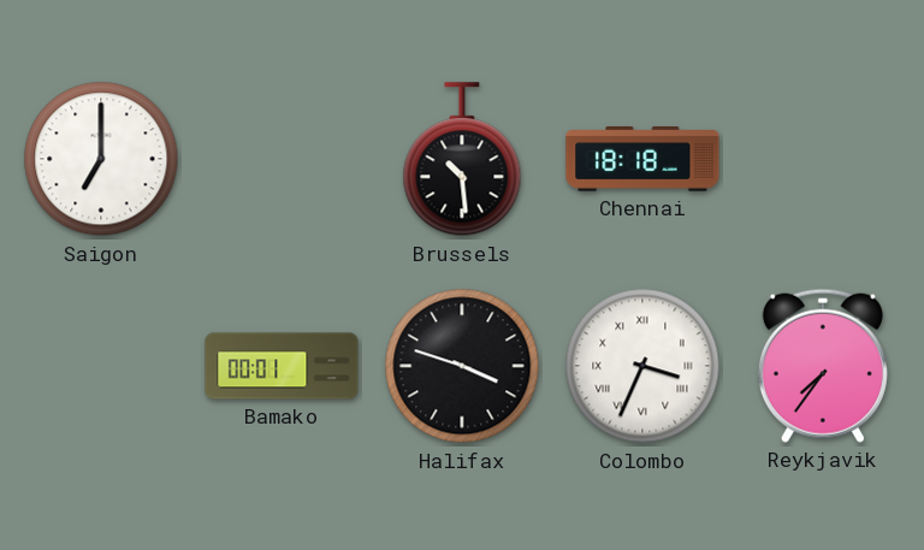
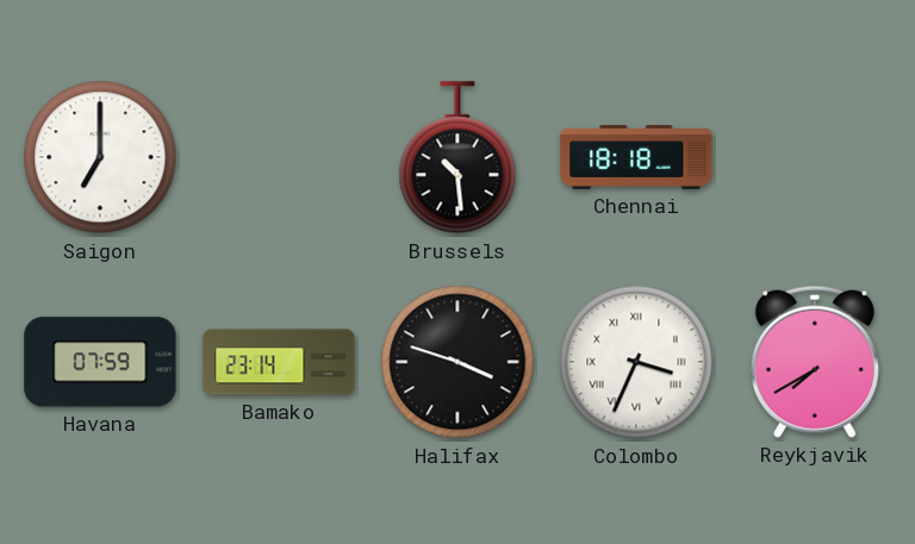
Havana: none -> 07:59
Bamako: 00:01 -> 23:14
Reykjavik: 7:36 -> 7:40
